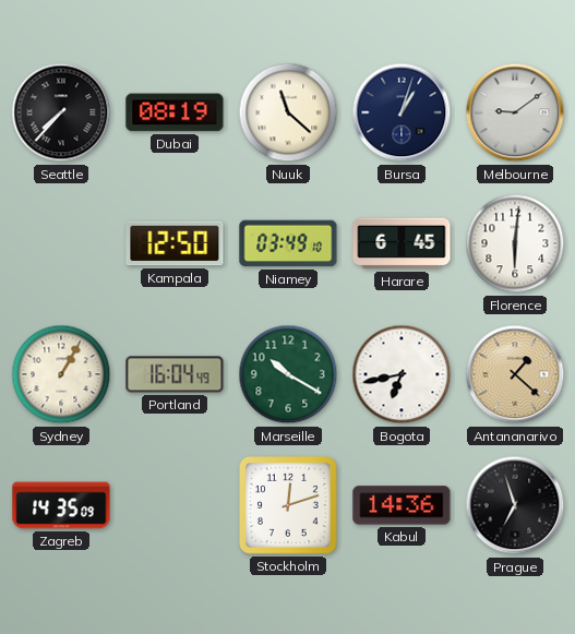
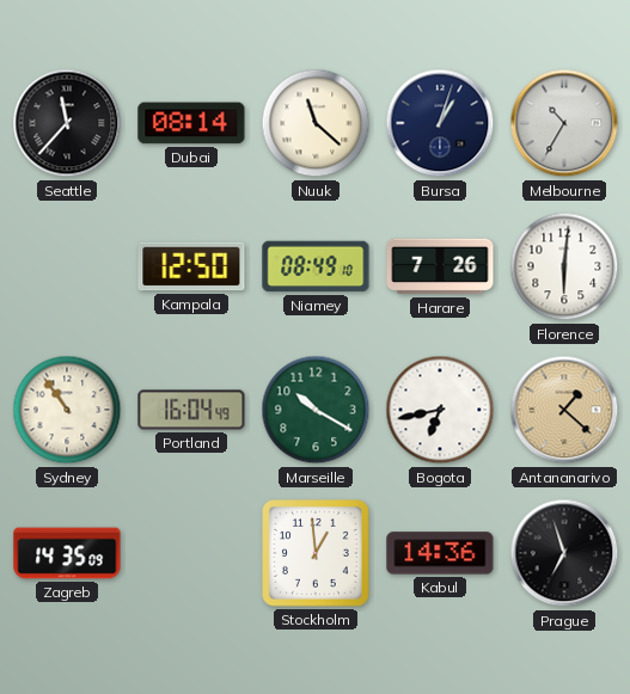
Seattle: 7:37 -> 11:37
Dubai: 08:19 -> 08:14
Melbourne: 9:09 -> 10:35
Niamey: 03:49 -> 08:49
Harare: 6:45 -> 7:26
Sydney: 1:05 -> 10:54
Stockholm: 12:12 -> 12:59
